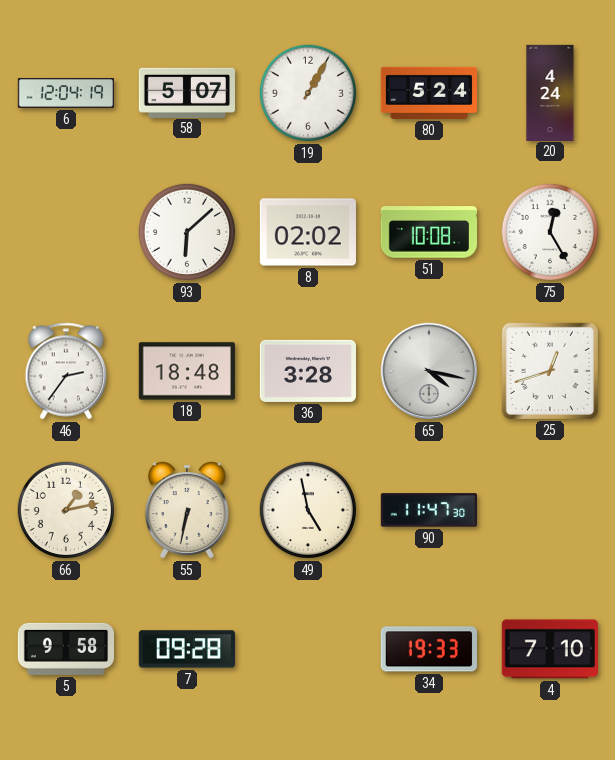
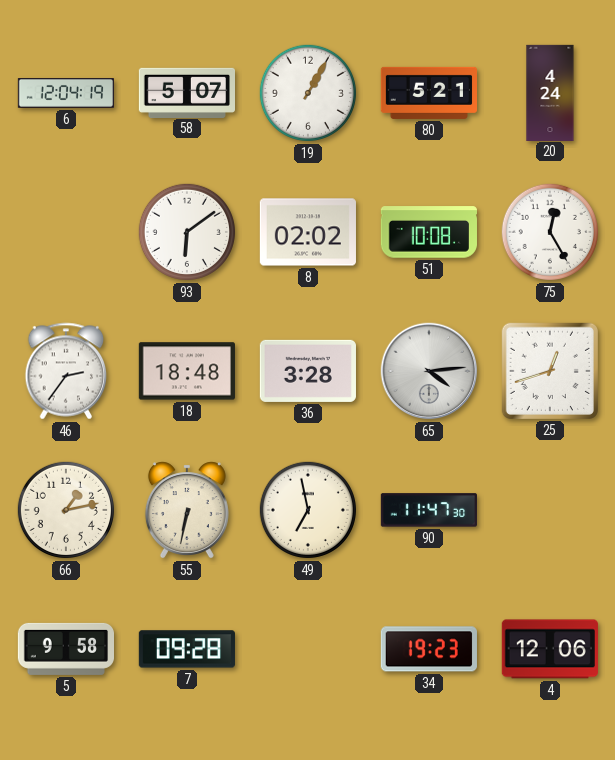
80: 5:24 -> 5:21
93: 6:08 -> 6:09
65: 4:17 -> 4:14
49: 4:58 -> 6:58
34: 19:33 -> 19:23
4: 7:10 -> 12:06
